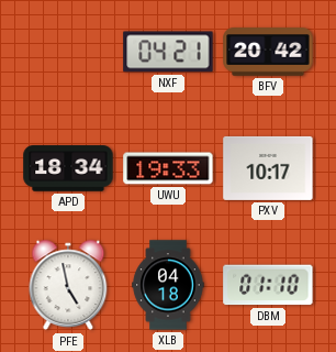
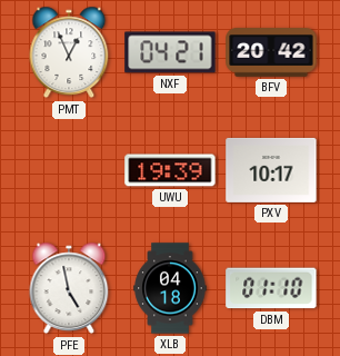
PMT: none -> 12:56
APD: 18:34 -> none
UWU: 19:33 -> 19:39
